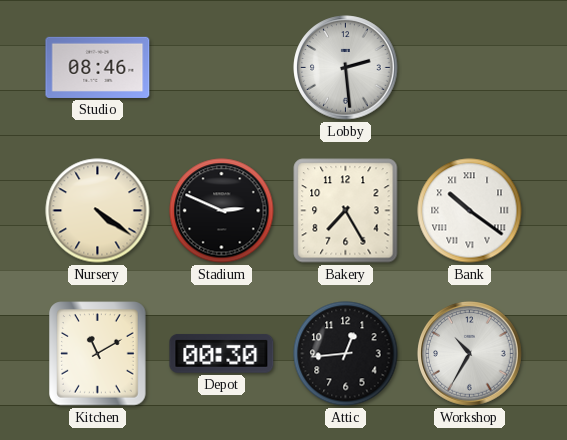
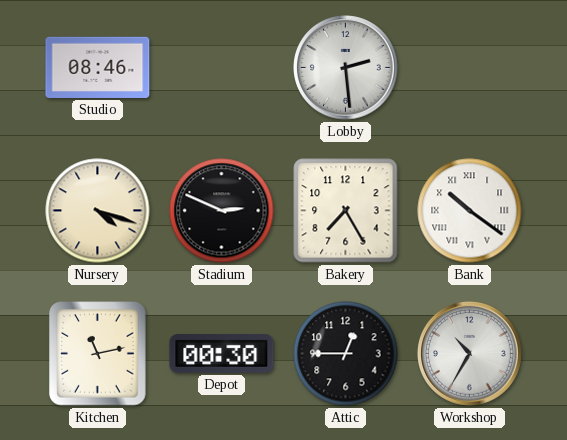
Nursery: 4:21 -> 4:18
Kitchen: 11:10 -> 11:13
Attic: 12:44 -> 12:45
